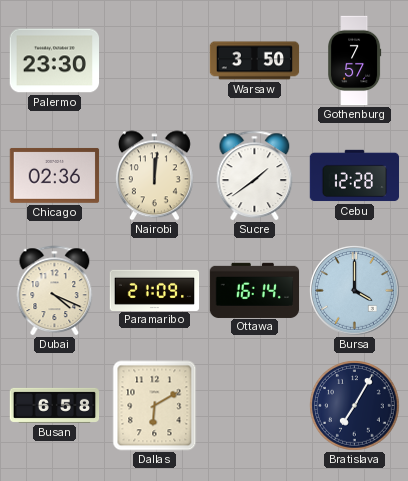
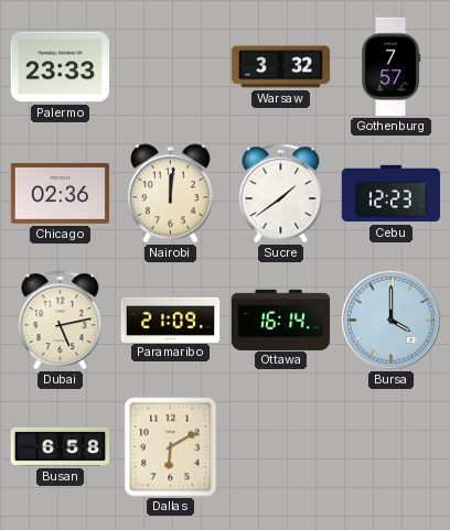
Palermo: 23:30 -> 23:33
Warsaw: 3:50 -> 3:32
Cebu: 12:28 -> 12:23
Dubai: 4:19 -> 5:13
Bratislava: 7:05 -> none
